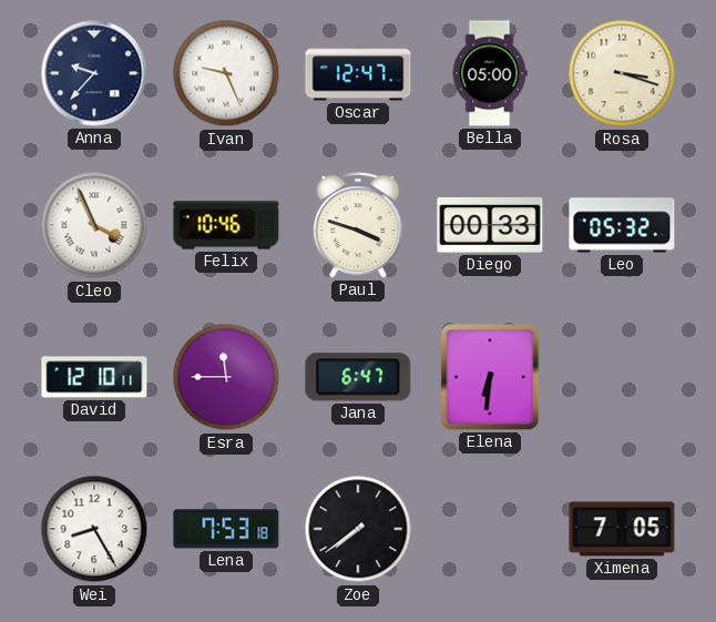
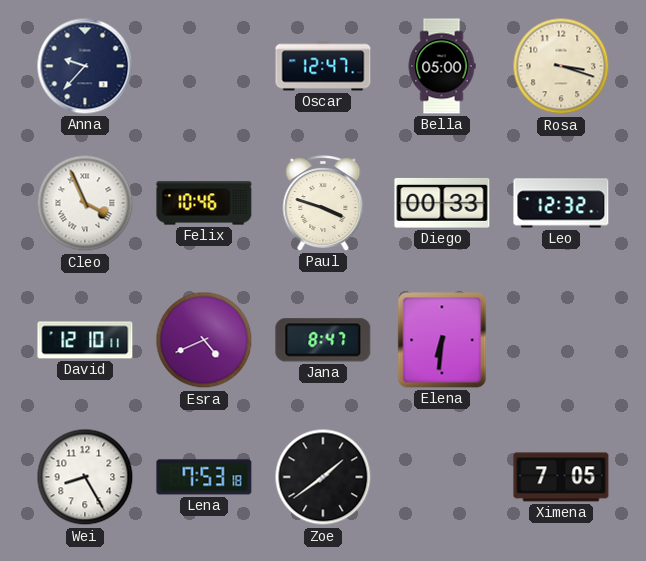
Ivan: 9:26 -> none
Leo: 05:32 -> 12:32
Esra: 11:45 -> 4:41
Jana: 6:47 -> 8:47
Zoe: 7:39 -> 1:39
